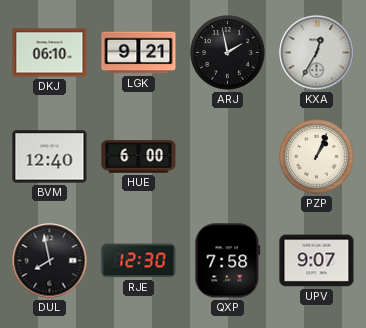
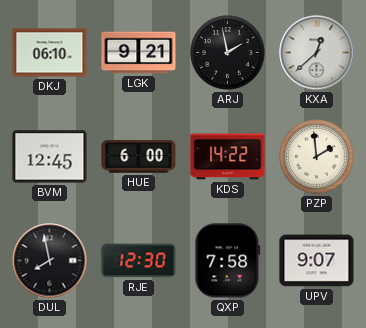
KXA: 12:35 -> 12:38
BVM: 12:40 -> 12:45
KDS: none -> 14:22
PZP: 1:04 -> 1:59
